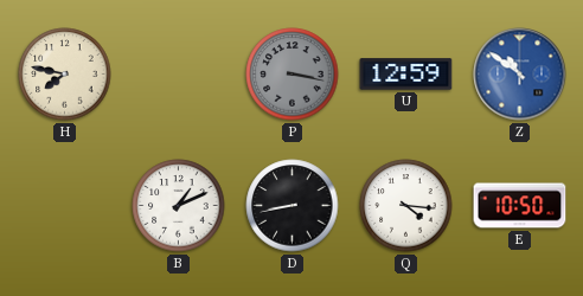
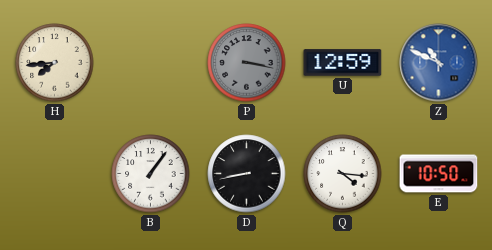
H: 7:47 -> 7:44
Z: 10:51 -> 10:49
B: 1:11 -> 1:06
